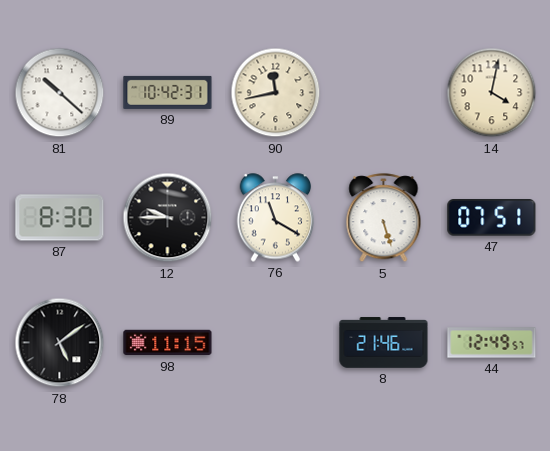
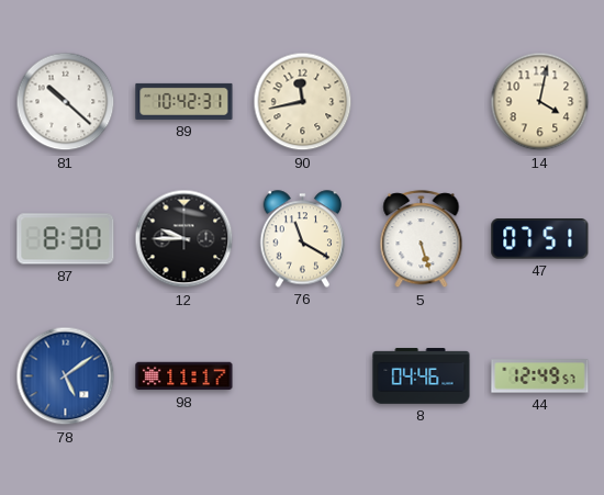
78 dial: black -> blue
98: 11:15 -> 11:17
8: 21:46 -> 04:46
